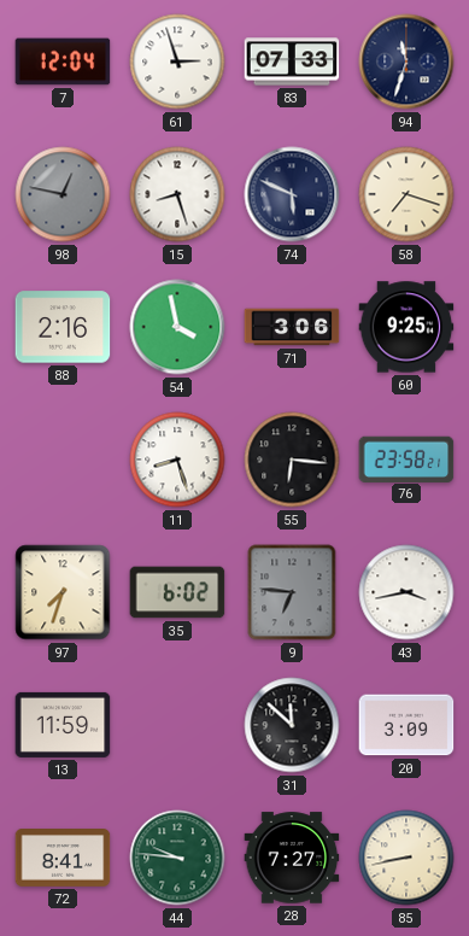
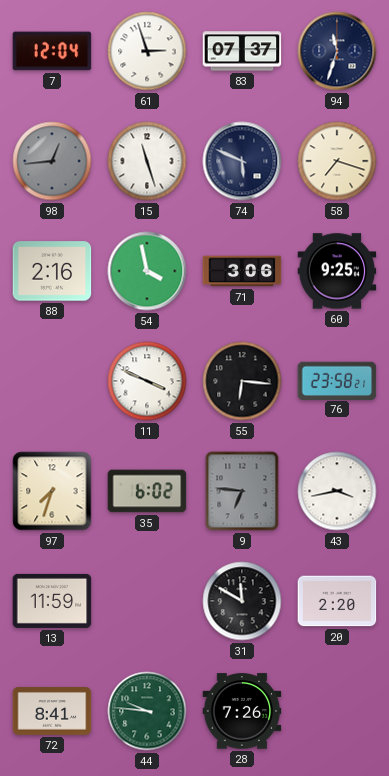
83: 07:33 -> 07:37
98: 12:47 -> 12:44
15: 8:27 -> 11:27
11: 8:27 -> 3:49
31: 11:52 -> 11:50
20: 3:09 -> 2:20
28: 7:27 -> 7:26
85: 8:43 -> none
